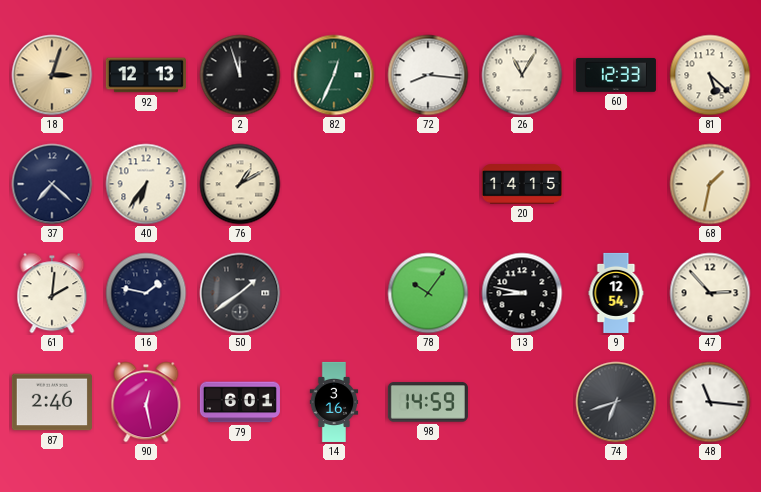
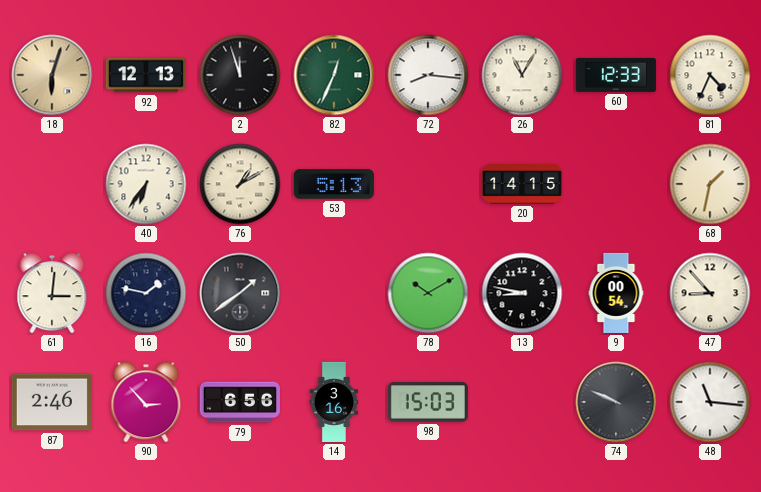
18: 3:03 -> 6:03
81: 5:22 -> 4:34
37: 7:22 -> none
53: none -> 5:13
61: 2:01 -> 3:01
78: 10:06 -> 10:10
9: 12:54 -> 00:54
47: 2:53 -> 8:53
90: 12:28 -> 2:53
79: 6:01 -> 6:56
98: 14:59 -> 15:03
74: 6:42 -> 9:49
